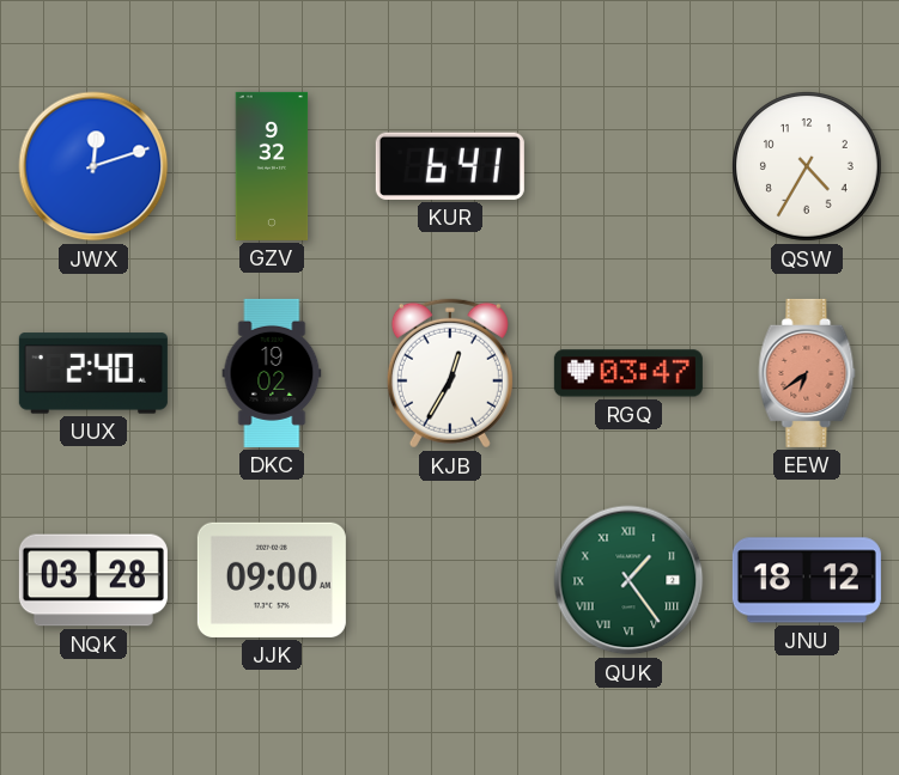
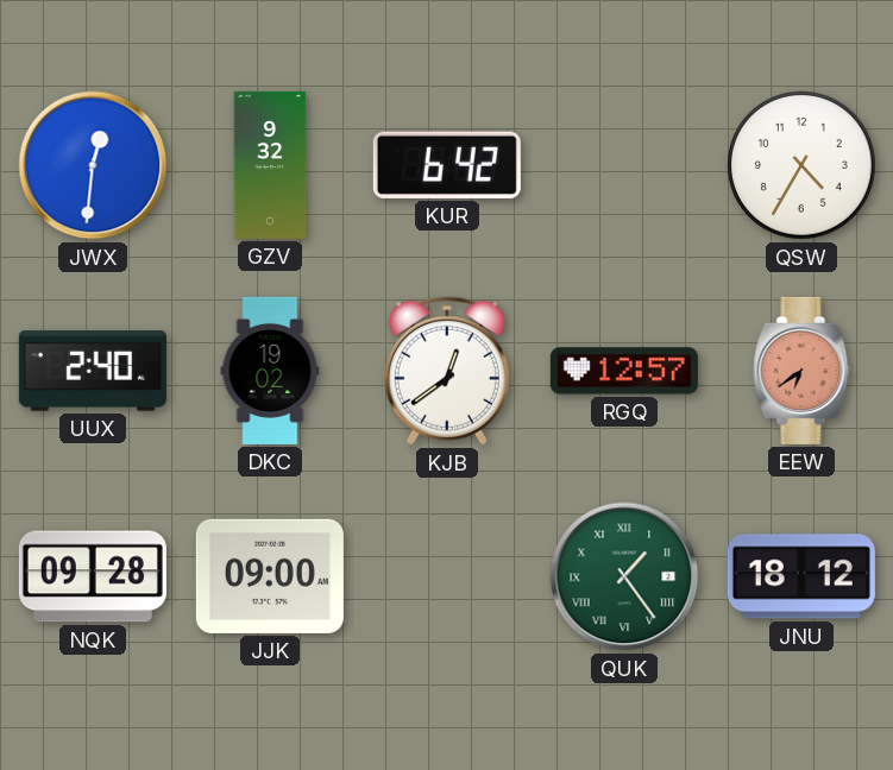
JWX: 12:12 -> 12:31
KUR: 6:41 -> 6:42
KJB: 12:35 -> 12:39
RGQ: 03:47 -> 12:57
NQK: 03:28 -> 09:28
